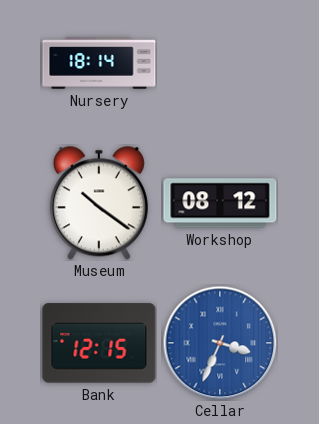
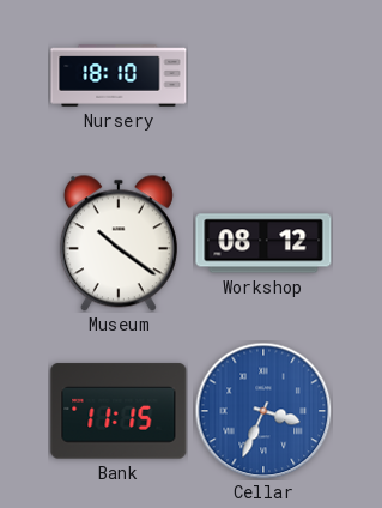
Nursery: 18:14 -> 18:10
Bank: 12:15 -> 11:15
